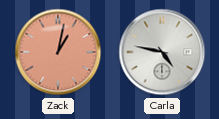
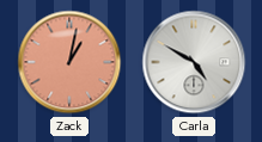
Carla: 4:47 -> 4:50
